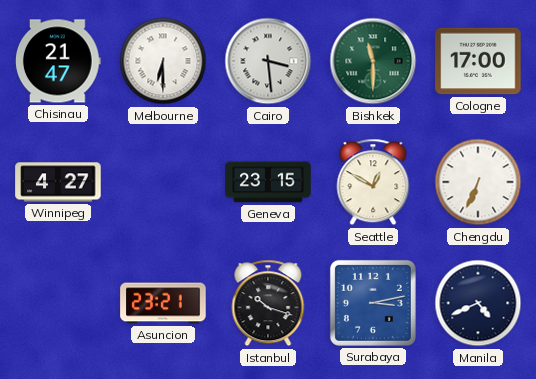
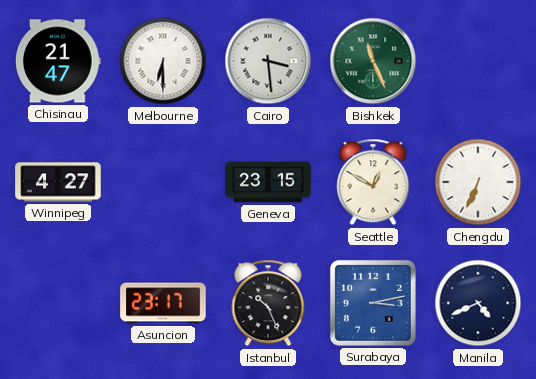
Bishkek: 11:30 -> 11:26
Cologne: 17:00 -> none
Asuncion: 23:21 -> 23:17
Istanbul: 10:18 -> 10:26
